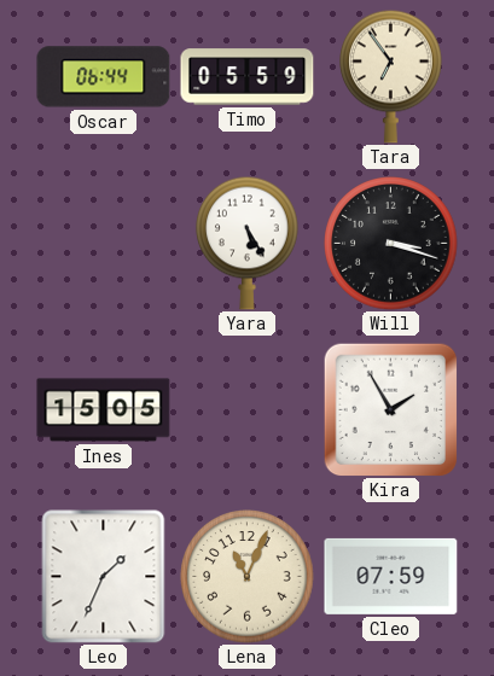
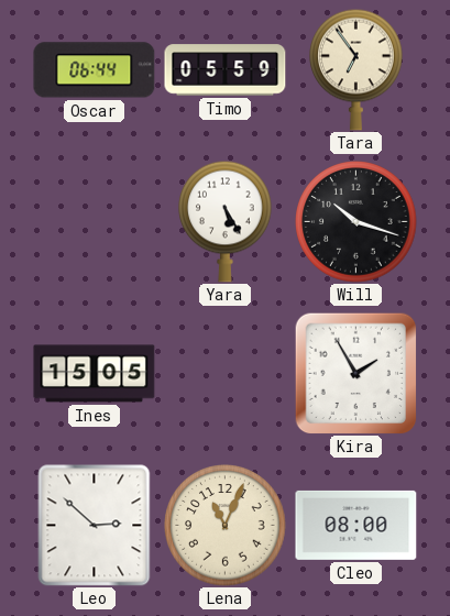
Will: 3:18 -> 10:18
Leo: 1:34 -> 2:52
Cleo: 07:59 -> 08:00
